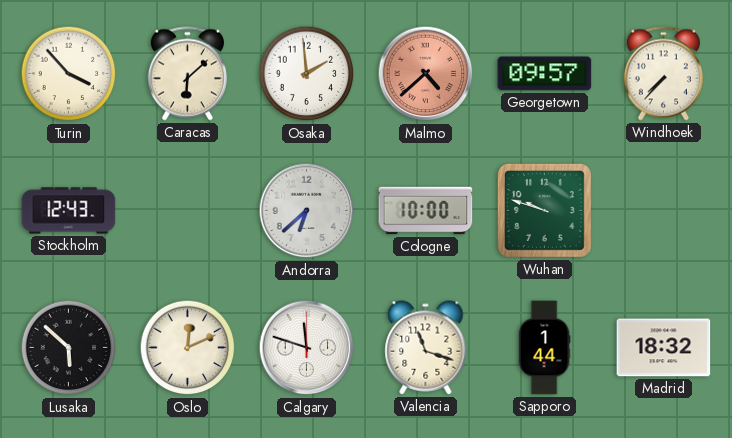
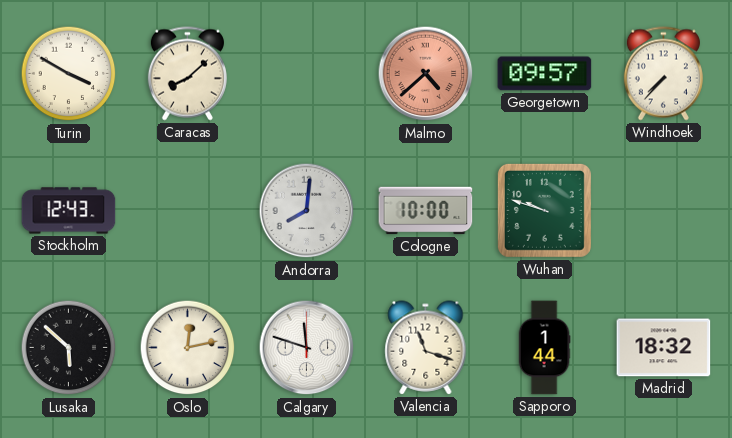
Turin: 3:53 -> 3:50
Caracas: 6:08 -> 8:08
Osaka: 1:59 -> none
Andorra: 6:38 -> 8:01
Oslo: 12:11 -> 12:13
